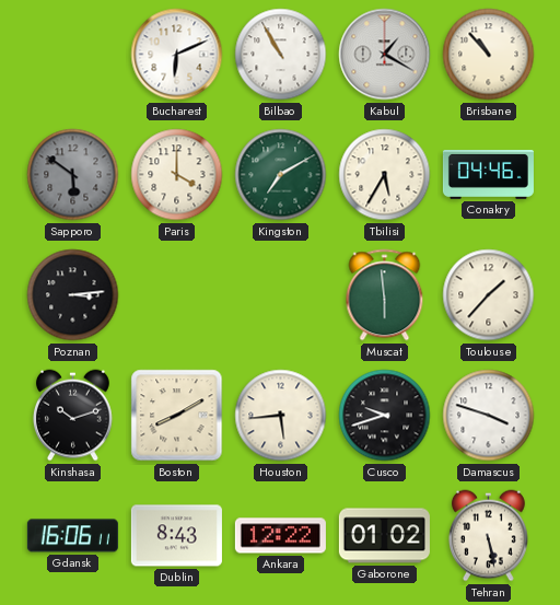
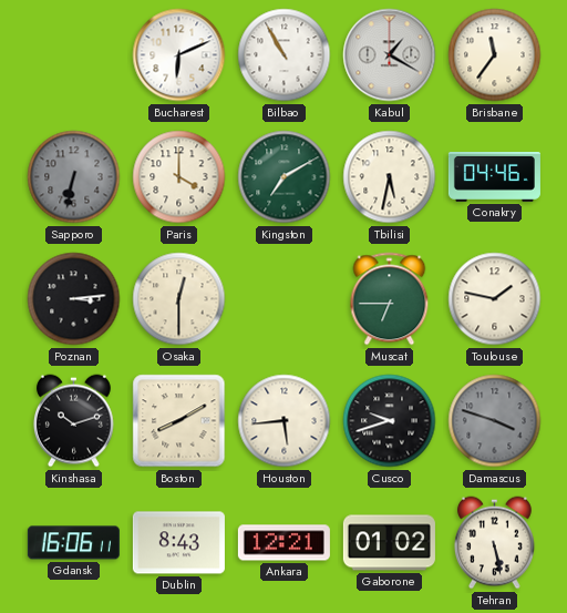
Brisbane: 10:53 -> 11:36
Sapporo: 5:51 -> 6:32
Tbilisi: 5:35 -> 5:32
Osaka: none -> 12:30
Muscat: 5:59 -> 6:45
Toulouse: 1:37 -> 1:47
Damascus dial: white -> grey
Ankara: 12:22 -> 12:21
